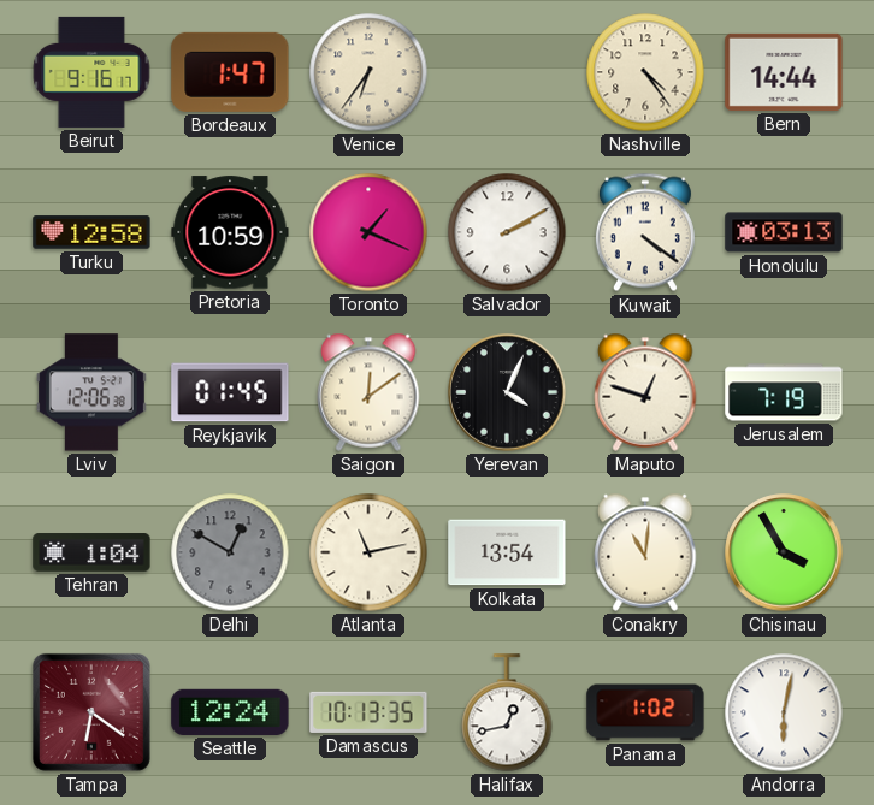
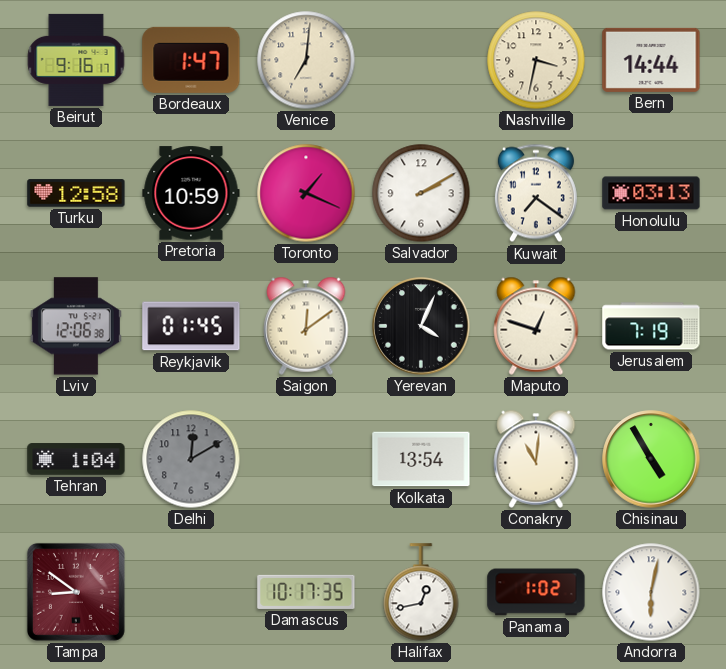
Venice: 6:36 -> 7:01
Nashville: 4:24 -> 3:32
Kuwait: 4:21 -> 7:21
Delhi: 12:50 -> 12:10
Atlanta: 11:13 -> none
Chisinau: 3:55 -> 4:55
Tampa: 6:21 -> 8:51
Seattle: 12:24 -> none
Damascus: 10:13 -> 10:17
